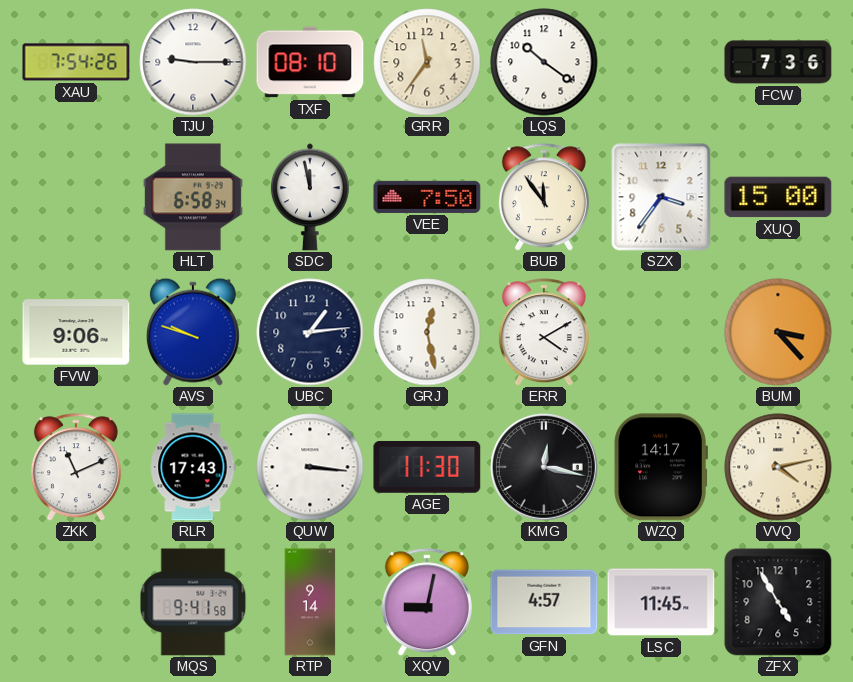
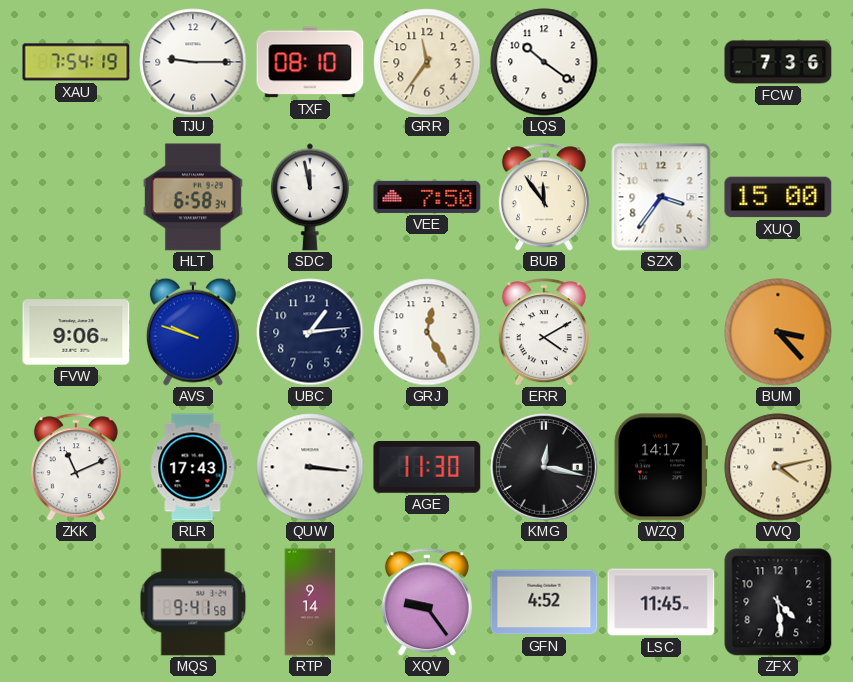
XAU: 7:54:26 -> 7:54:19
GRJ: 12:28 -> 12:25
XQV: 9:02 -> 9:24
GFN: 4:57 -> 4:52
ZFX: 4:55 -> 4:29
